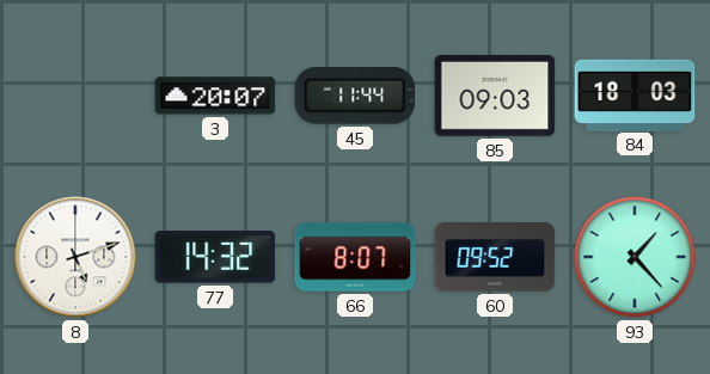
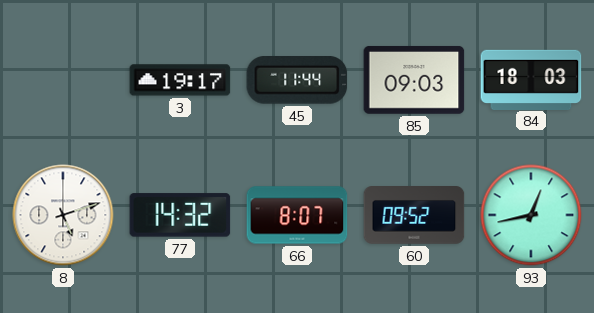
3: 20:07 -> 19:17
93: 1:23 -> 12:43
